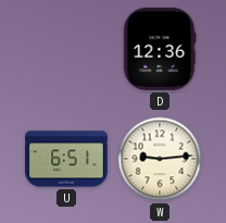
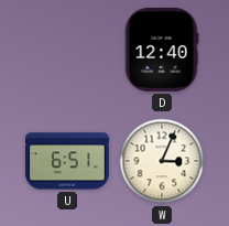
D: 12:36 -> 12:40
W: 9:14 -> 3:04
